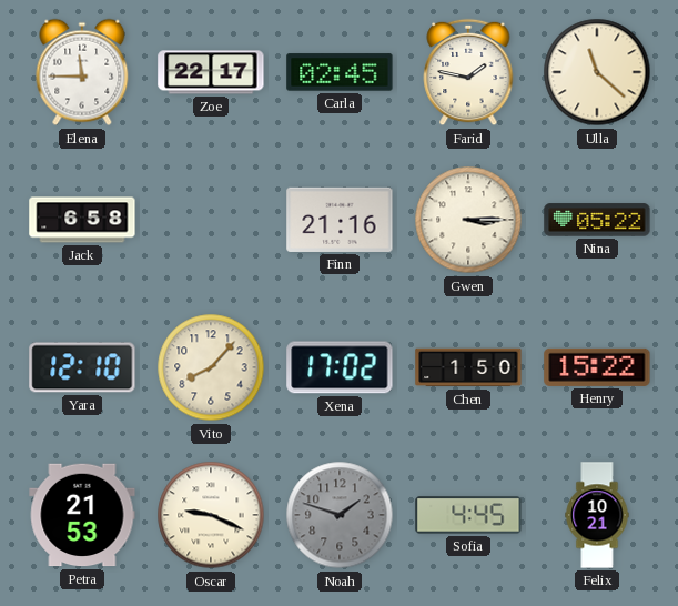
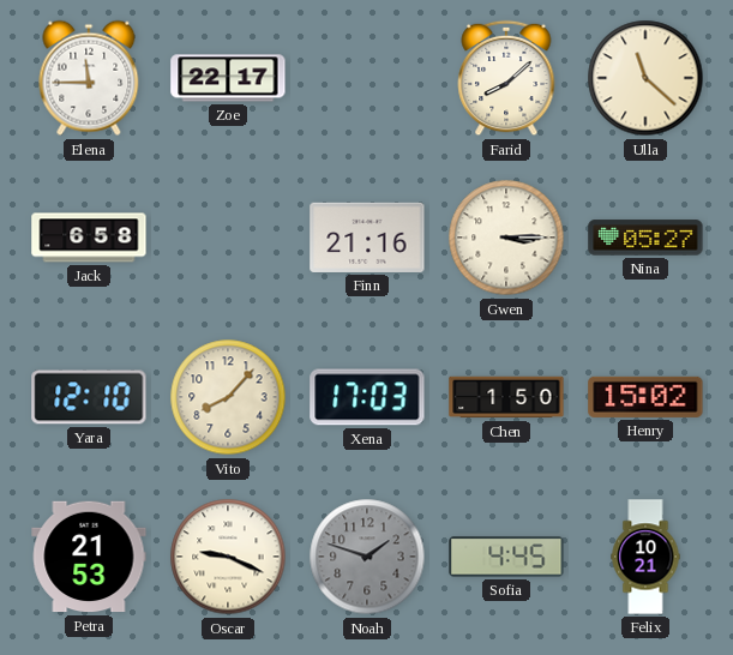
Carla: 02:45 -> none
Farid: 1:47 -> 8:08
Nina: 05:22 -> 05:27
Xena: 17:02 -> 17:03
Henry: 15:22 -> 15:02
